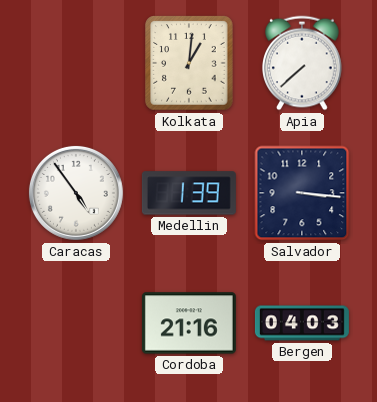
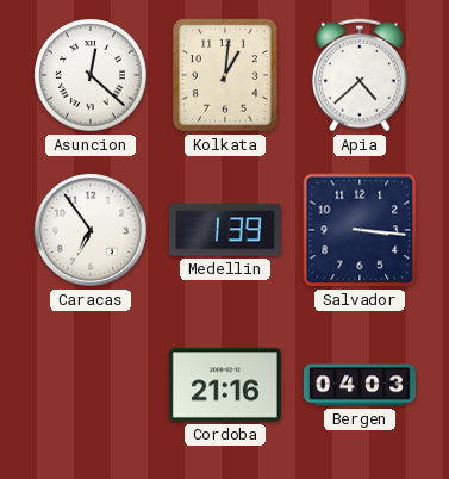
Asuncion: none -> 12:22
Apia: 7:38 -> 4:38
Caracas: 4:54 -> 6:54
